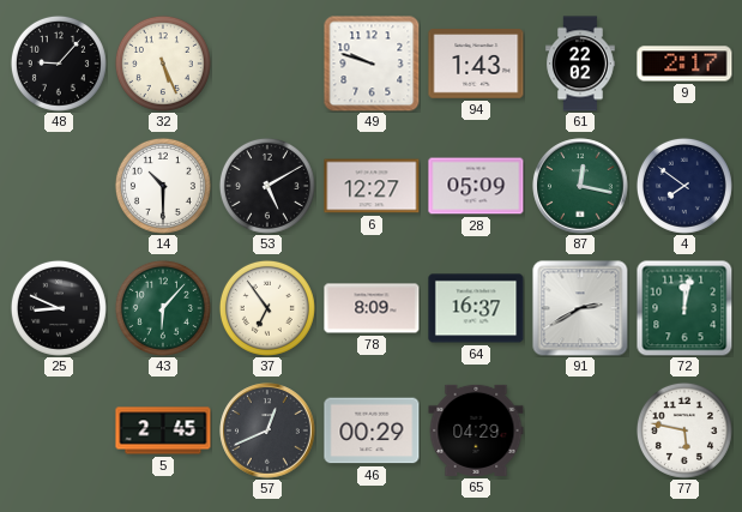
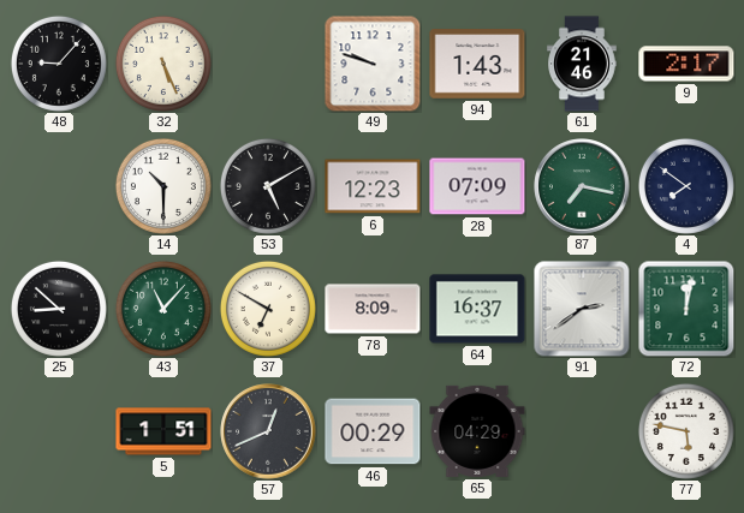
61: 22:02 -> 21:46
6: 12:27 -> 12:23
28: 05:09 -> 07:09
87: 12:17 -> 7:17
25: 8:49 -> 8:52
43: 6:07 -> 11:07
37: 6:54 -> 6:50
91: 2:40 -> 2:39
5: 2:45 -> 1:51
